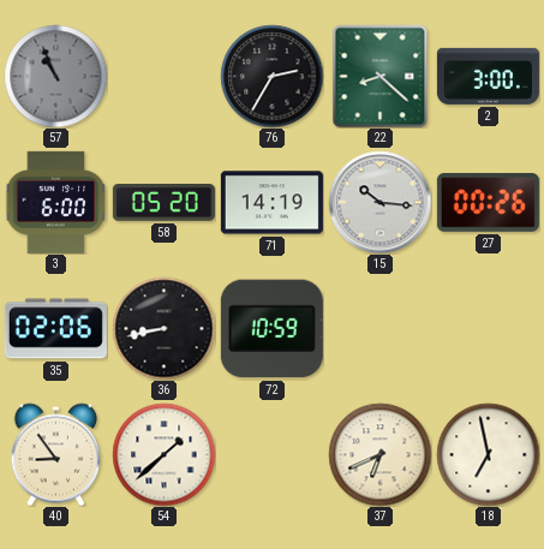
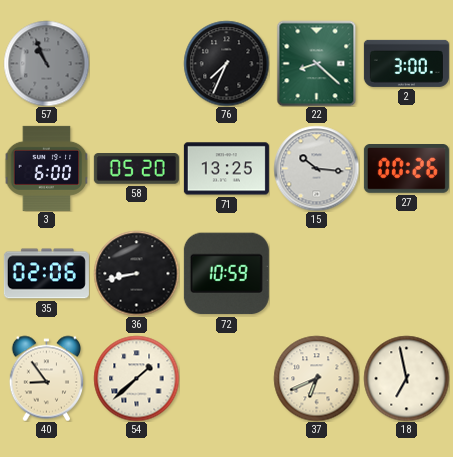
76: 2:35 -> 7:34
71: 14:19 -> 13:25
